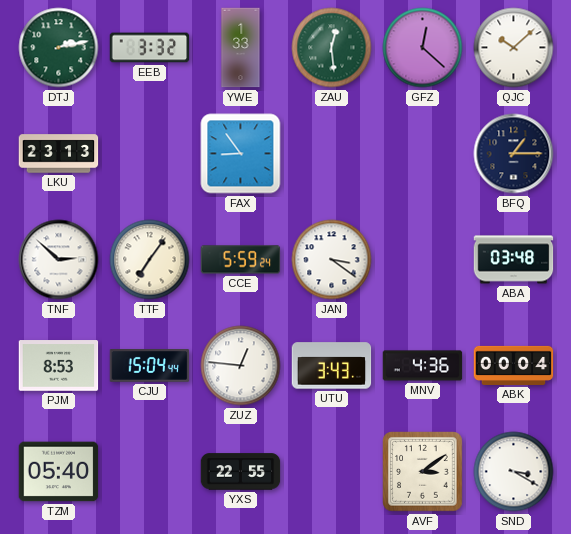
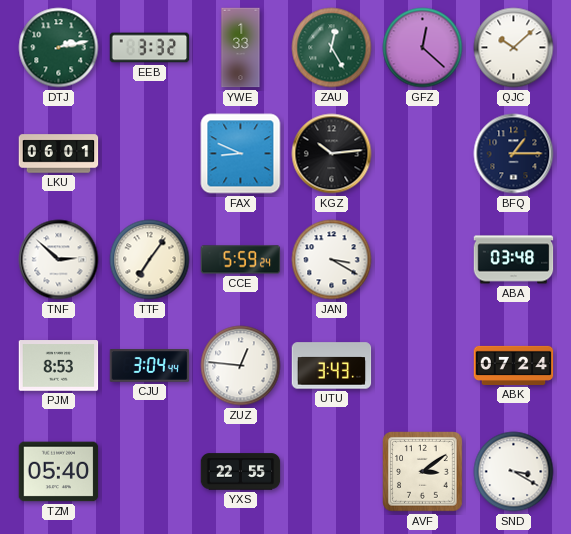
ZAU: 12:29 -> 12:25
LKU: 23:13 -> 06:01
FAX: 8:54 -> 8:49
KGZ: none -> 10:14
JAN: 3:21 -> 3:20
CJU: 15:04 -> 3:04
MNV: 4:36 -> none
ABK: 00:04 -> 07:24
